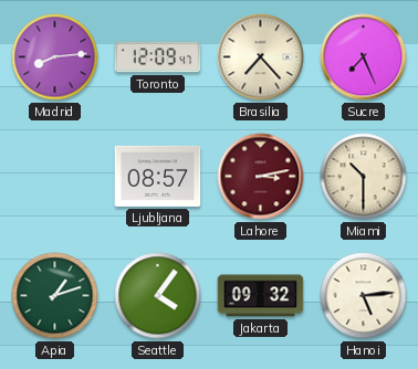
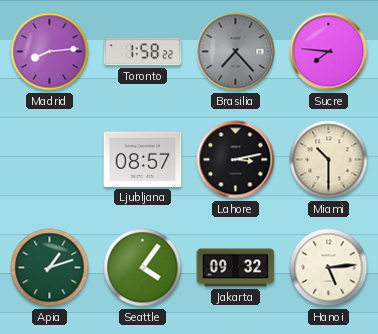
Toronto: 12:09 -> 1:58
Brasilia dial: cream -> grey
Sucre: 7:26 -> 7:46
Lahore dial: burgundy -> black
